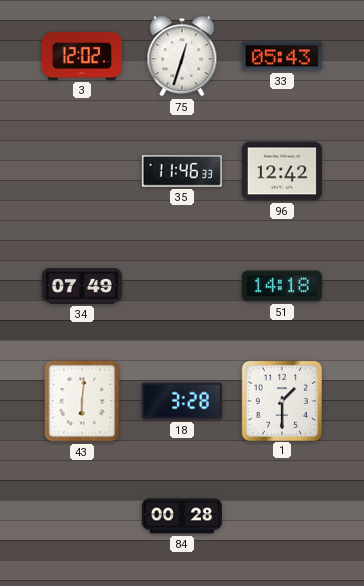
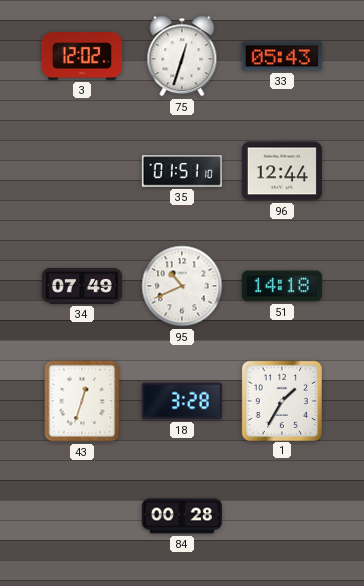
35: 11:46 -> 01:51
96: 12:42 -> 12:44
95: none -> 10:41
43: 6:01 -> 12:33
1: 1:30 -> 1:35
